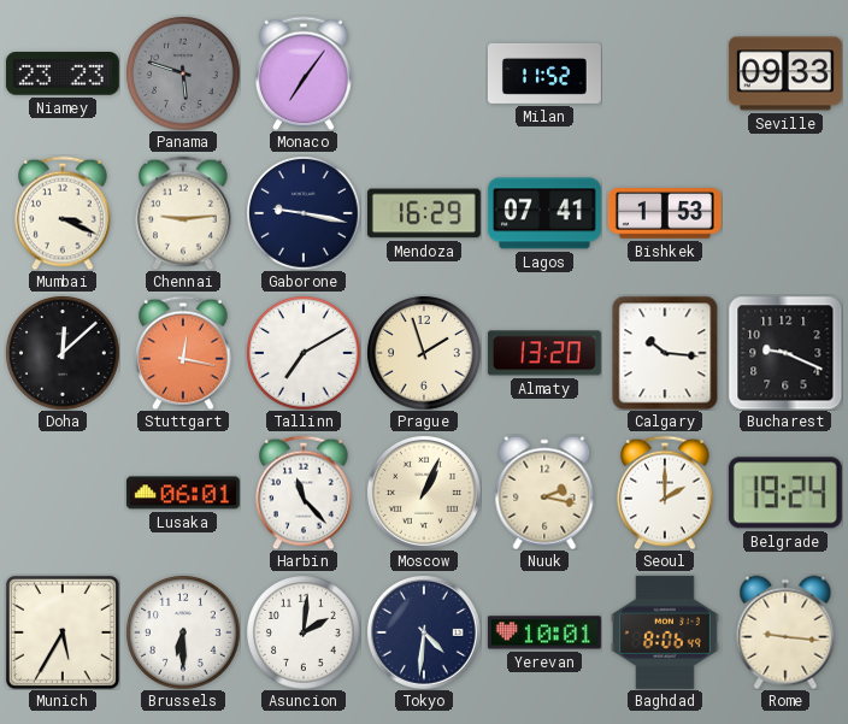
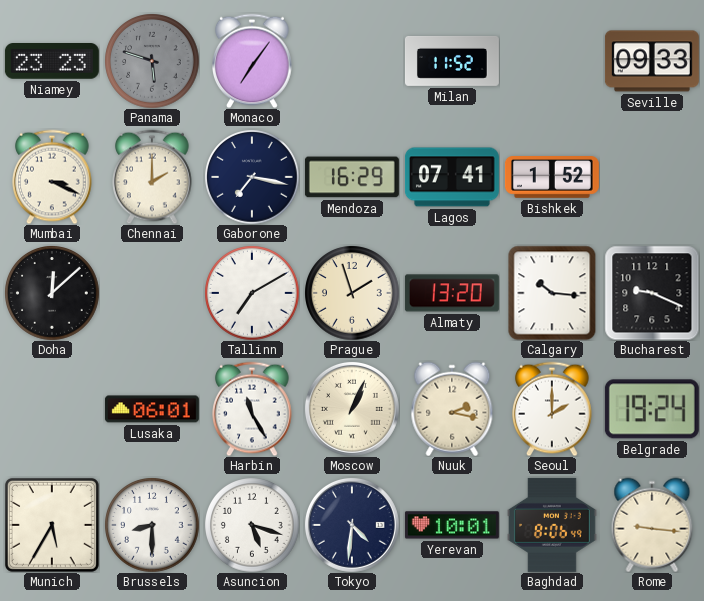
Chennai: 9:14 -> 2:00
Gaborone: 9:17 -> 7:17
Bishkek: 1:53 -> 1:52
Stuttgart: 12:17 -> none
Harbin: 11:23 -> 11:25
Brussels: 6:30 -> 8:30
Asuncion: 2:01 -> 5:18
